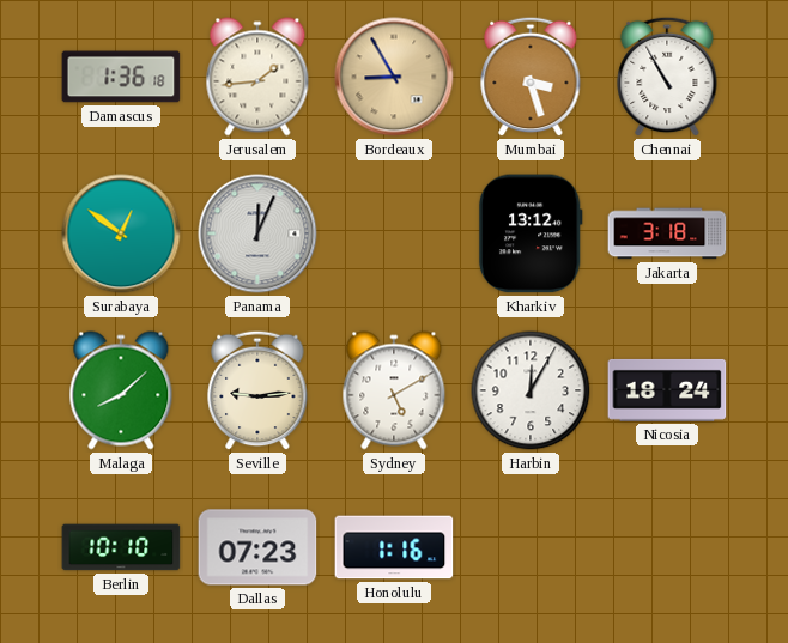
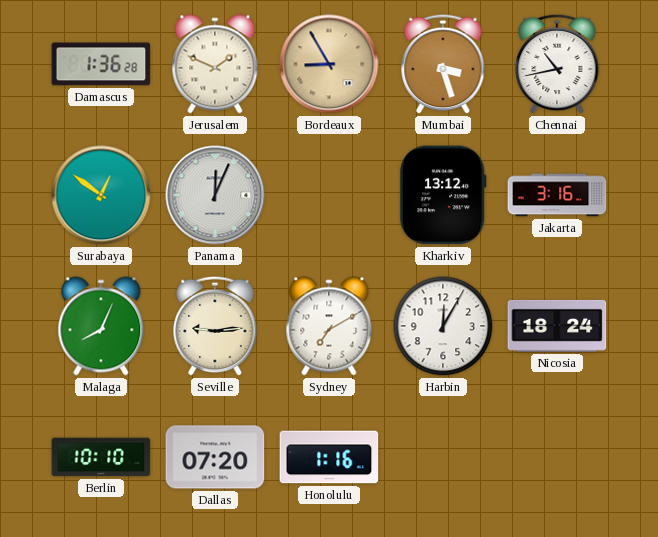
Damascus: 1:36:18 -> 1:36:28
Jerusalem: 1:44 -> 1:49
Chennai: 10:55 -> 10:43
Jakarta: 3:18 -> 3:16
Malaga: 8:08 -> 8:04
Sydney: 5:10 -> 7:10
Dallas: 07:23 -> 07:20
